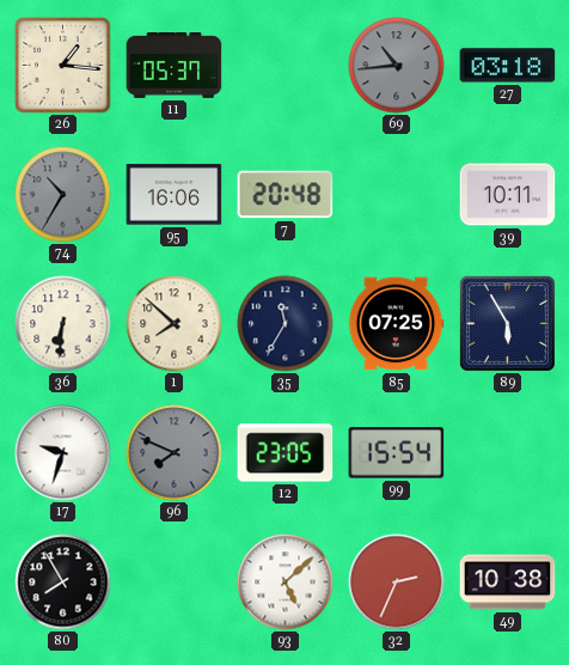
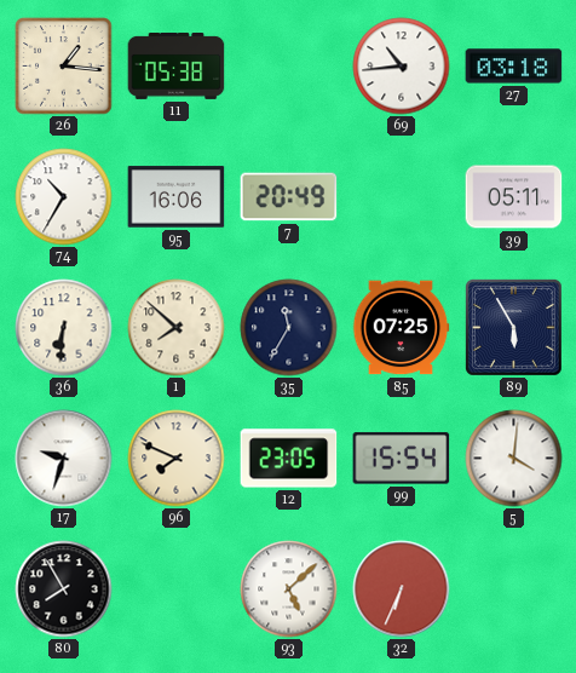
11: 05:37 -> 05:38
69 dial: grey -> white
74 dial: grey -> white
7: 20:48 -> 20:49
39: 10:11 -> 05:11
96 dial: grey -> cream
5: none -> 4:01
32: 2:34 -> 6:34
49: 10:38 -> none
